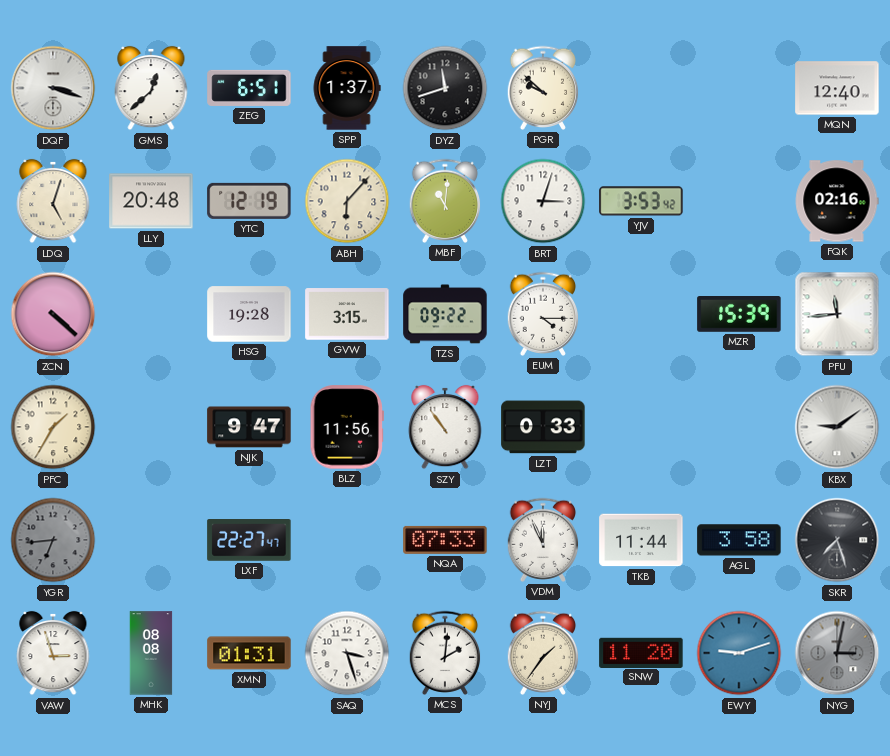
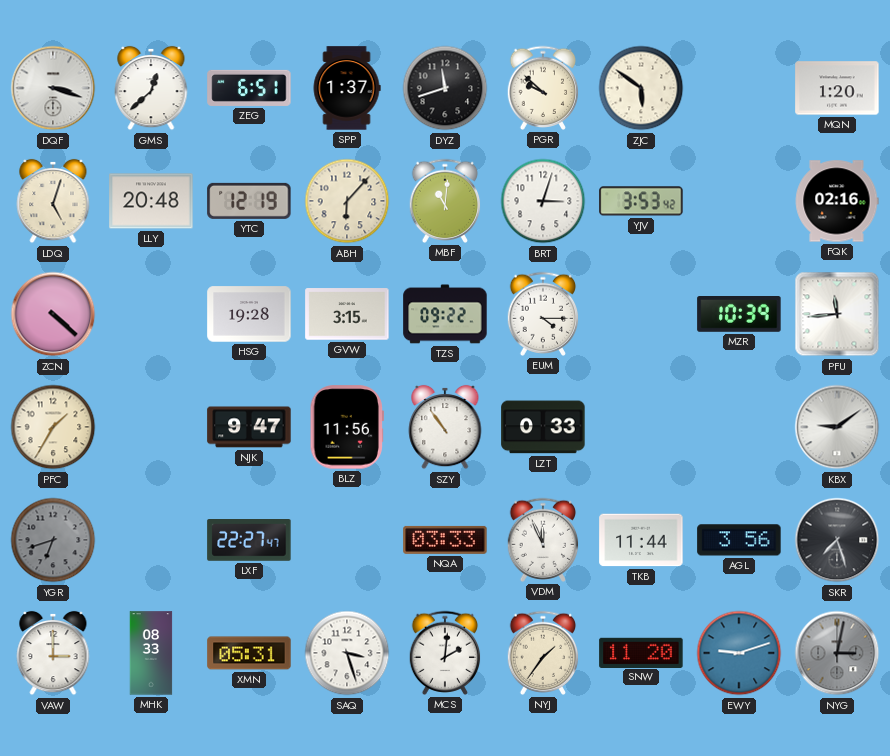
ZJC: none -> 5:51
MQN: 12:40 -> 1:20
MZR: 15:39 -> 10:39
YGR: 6:44 -> 6:42
NQA: 07:33 -> 03:33
AGL: 3:58 -> 3:56
VAW: 2:57 -> 3:00
MHK: 08:08 -> 08:33
XMN: 01:31 -> 05:31
